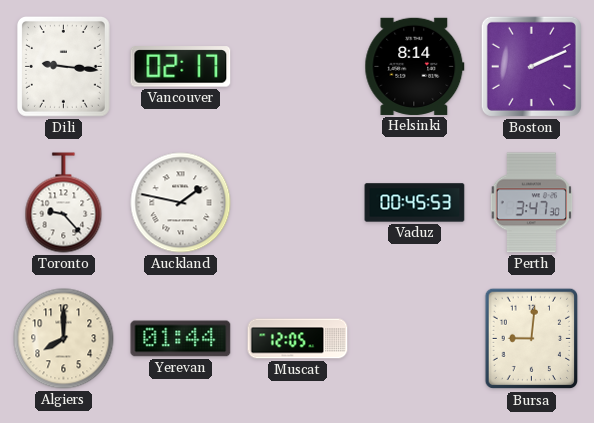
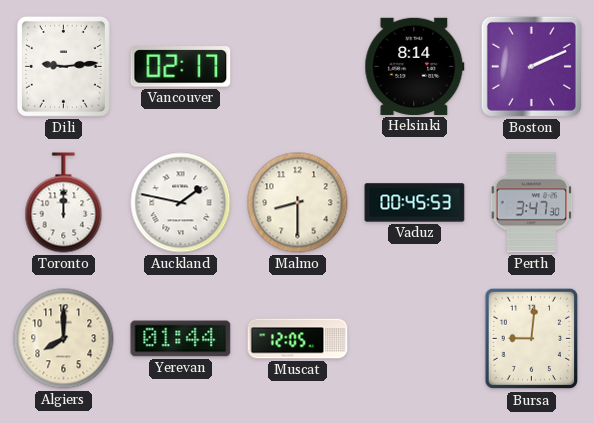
Dili: 9:16 -> 9:14
Toronto: 9:23 -> 12:00
Malmo: none -> 8:30
